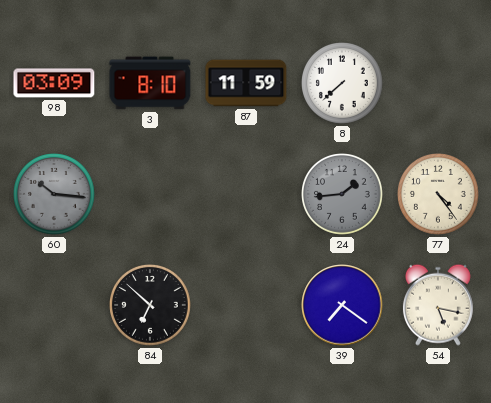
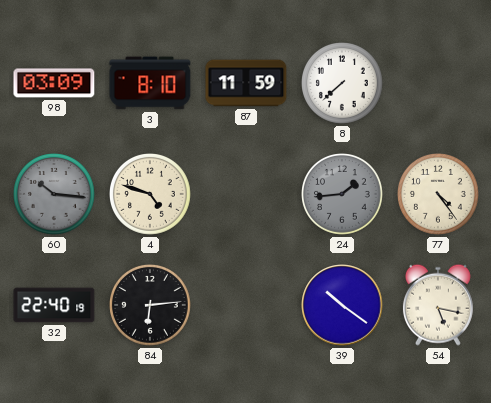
4: none -> 4:48
32: none -> 22:40
84: 6:52 -> 6:14
39: 7:21 -> 10:21
